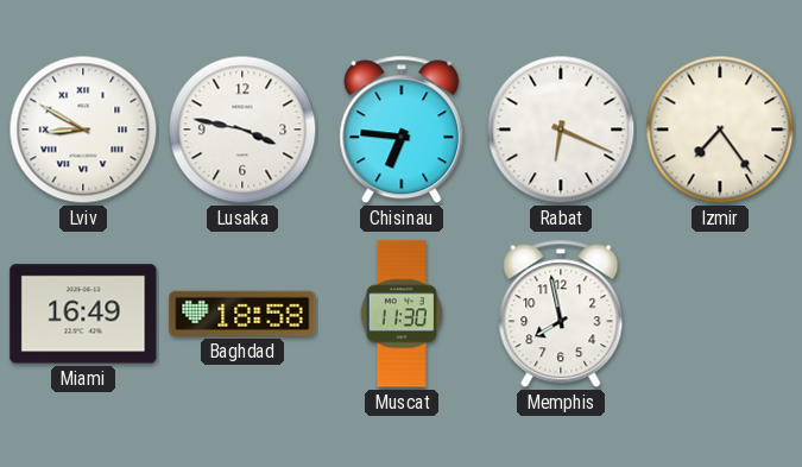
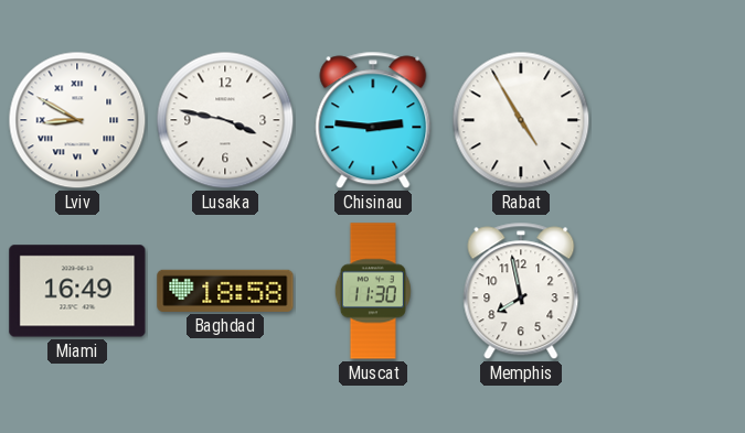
Chisinau: 6:46 -> 2:46
Rabat: 6:19 -> 4:55
Izmir: 7:24 -> none
